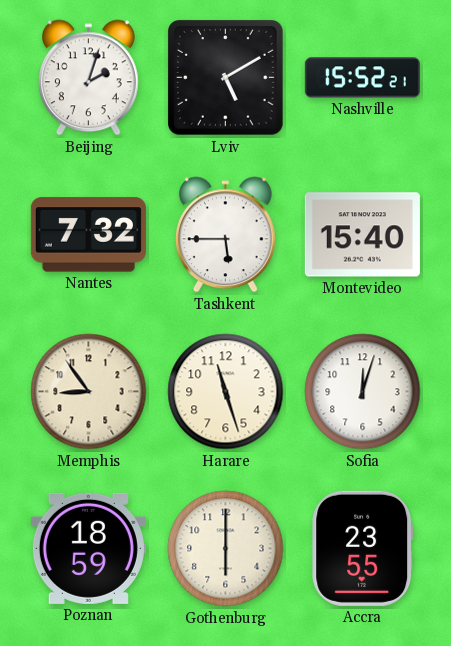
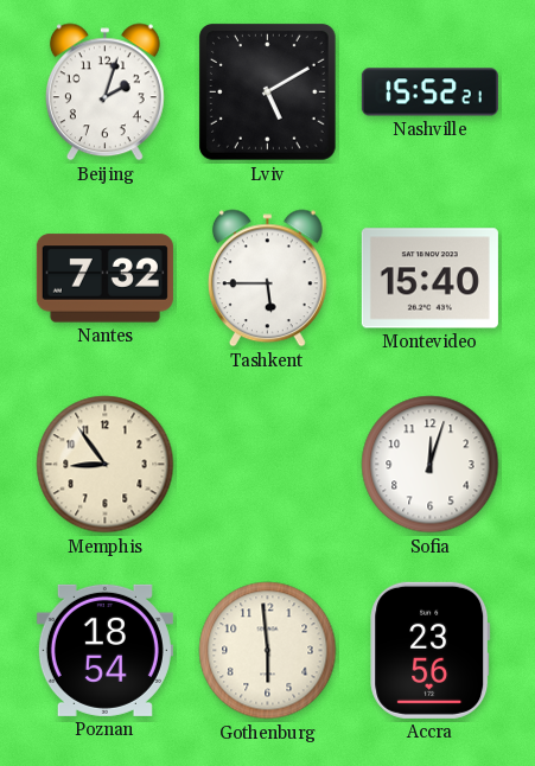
Harare: 11:27 -> none
Poznan: 18:59 -> 18:54
Gothenburg: 6:00 -> 5:59
Accra: 23:55 -> 23:56
